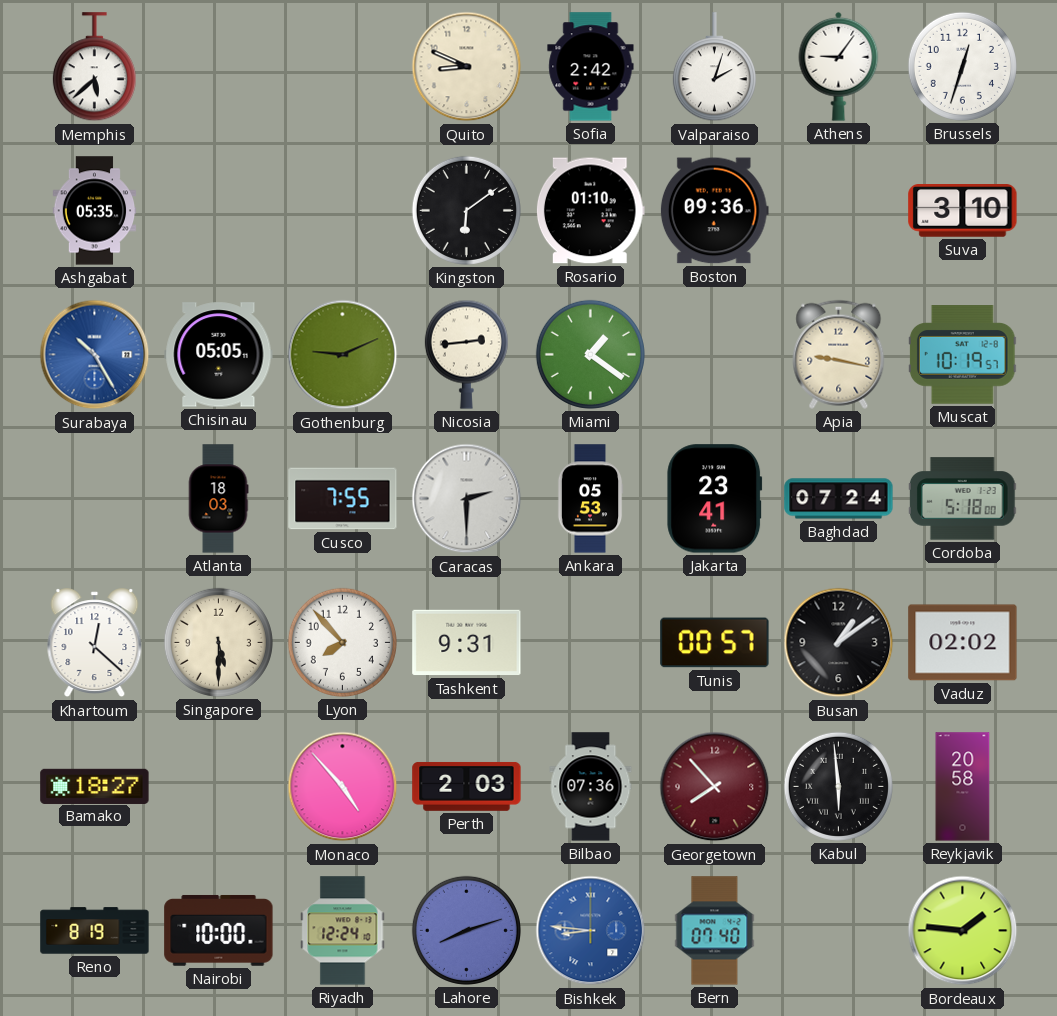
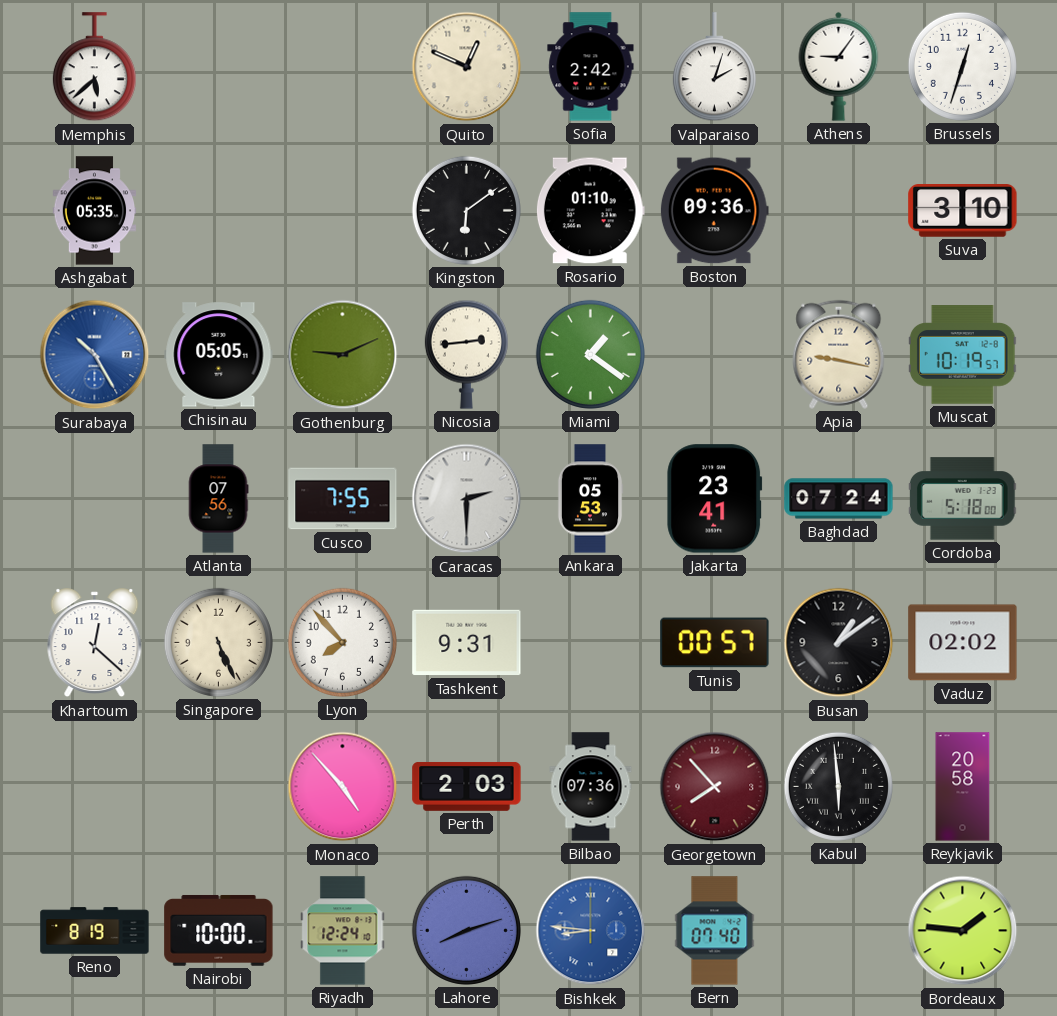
Quito: 8:49 -> 12:49
Atlanta: 18:03 -> 07:56
Singapore: 5:30 -> 5:26
Bamako: 18:27 -> none
